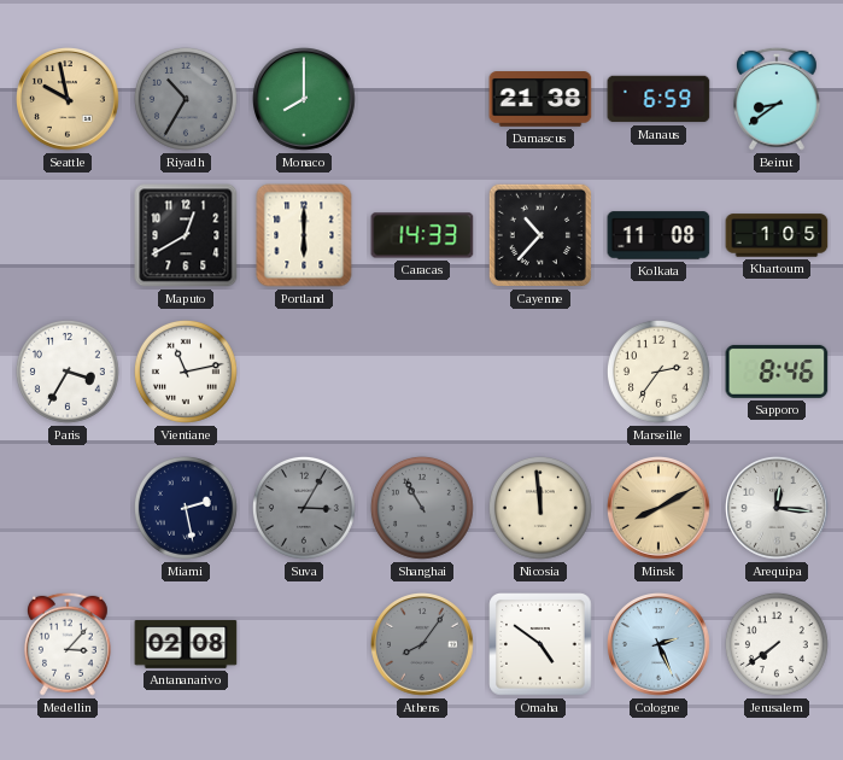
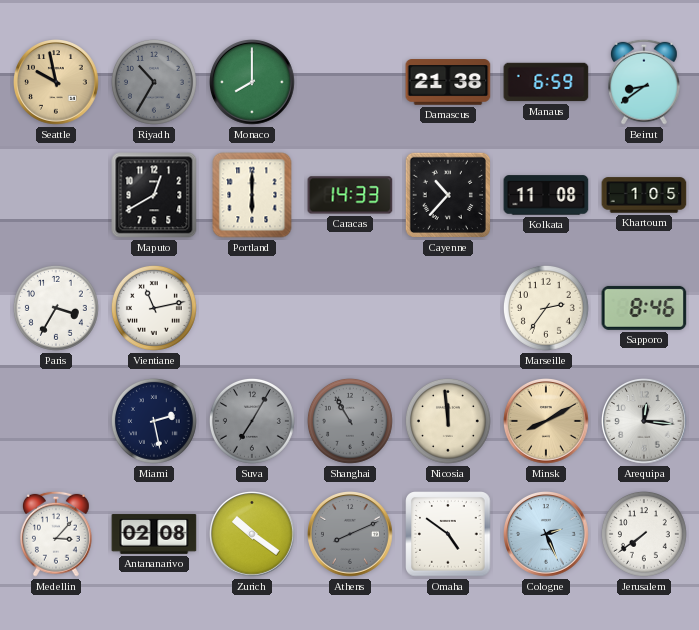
Suva: 3:05 -> 7:05
Zurich: none -> 10:21
Athens: 8:06 -> 8:11
